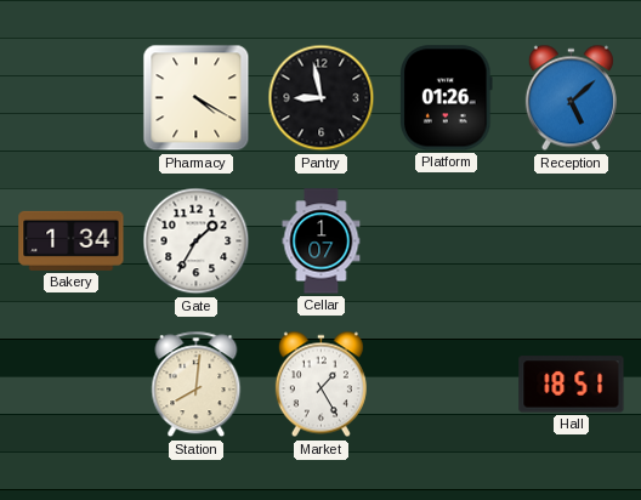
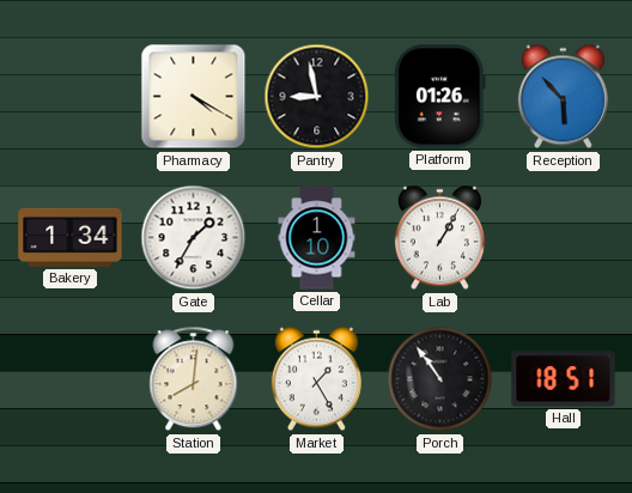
Reception: 5:08 -> 5:53
Cellar: 1:07 -> 1:10
Lab: none -> 1:05
Porch: none -> 10:54
